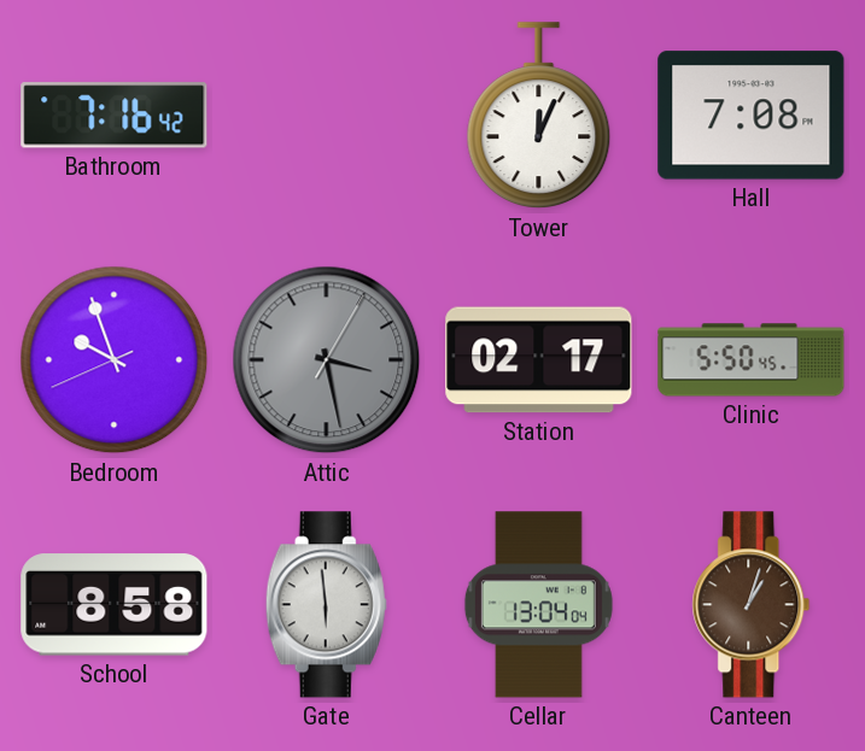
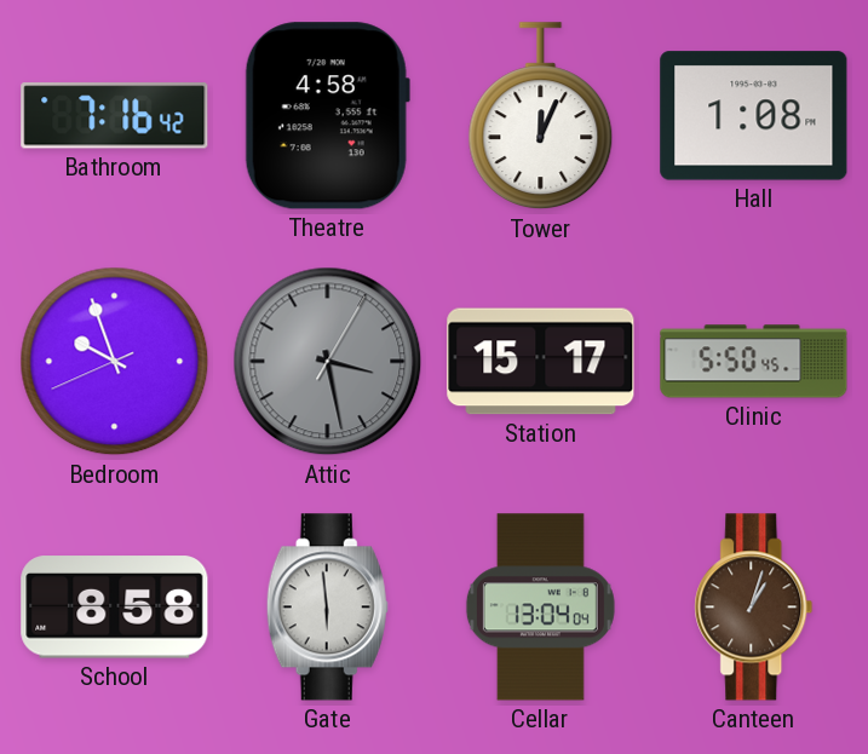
Theatre: none -> 4:58
Hall: 7:08 -> 1:08
Station: 02:17 -> 15:17
